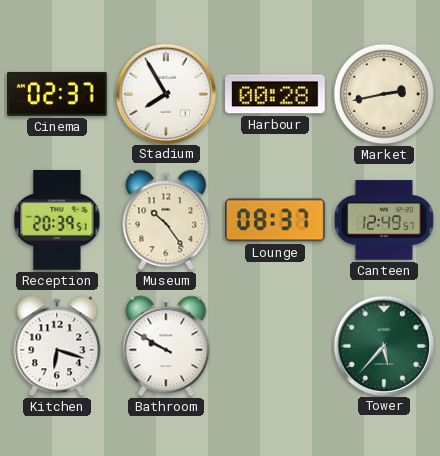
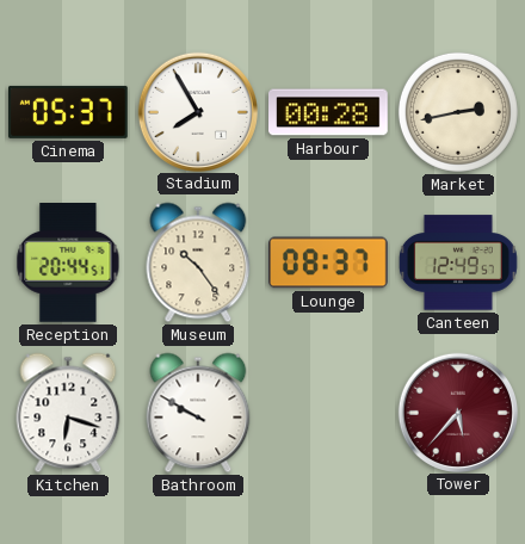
Cinema: 02:37 -> 05:37
Reception: 20:39 -> 20:44
Tower dial: green -> burgundy
